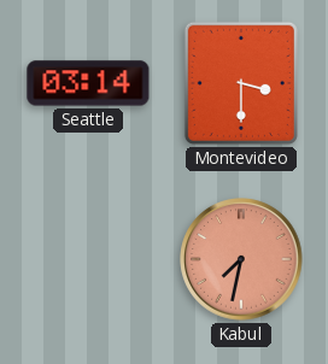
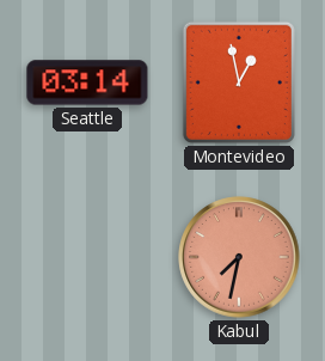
Montevideo: 3:30 -> 12:58
